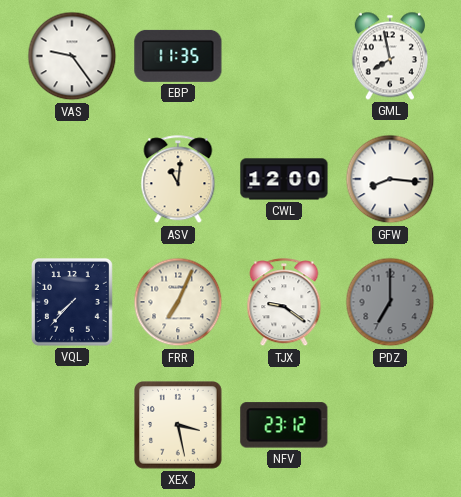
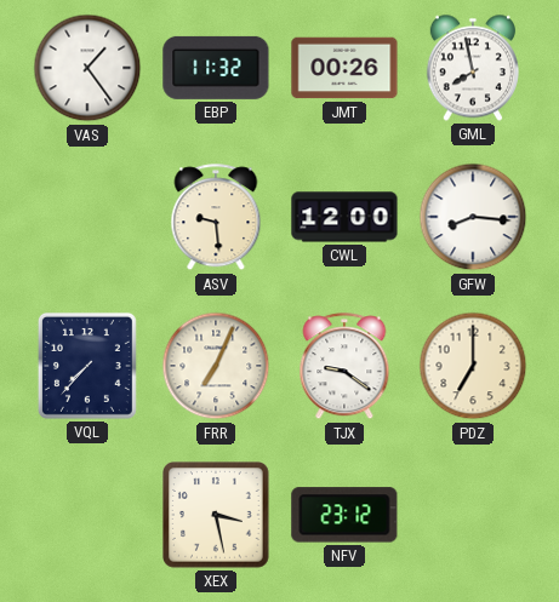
VAS: 9:24 -> 1:24
EBP: 11:35 -> 11:32
JMT: none -> 00:26
ASV: 11:01 -> 9:29
PDZ dial: grey -> cream
